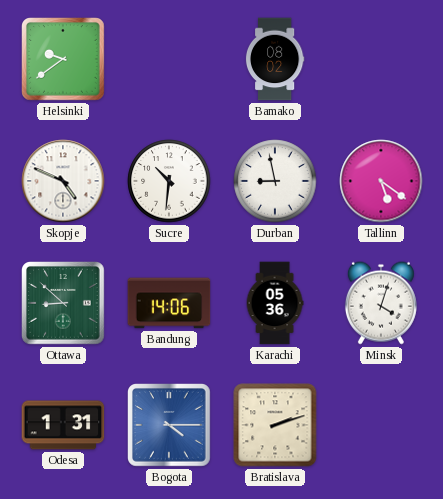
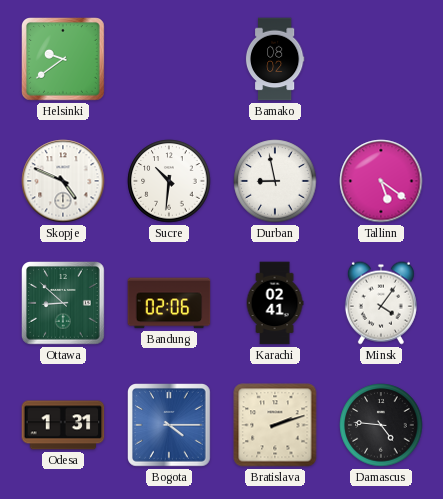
Bandung: 14:06 -> 02:06
Karachi: 05:36 -> 02:41
Minsk: 4:03 -> 4:06
Damascus: none -> 4:46
